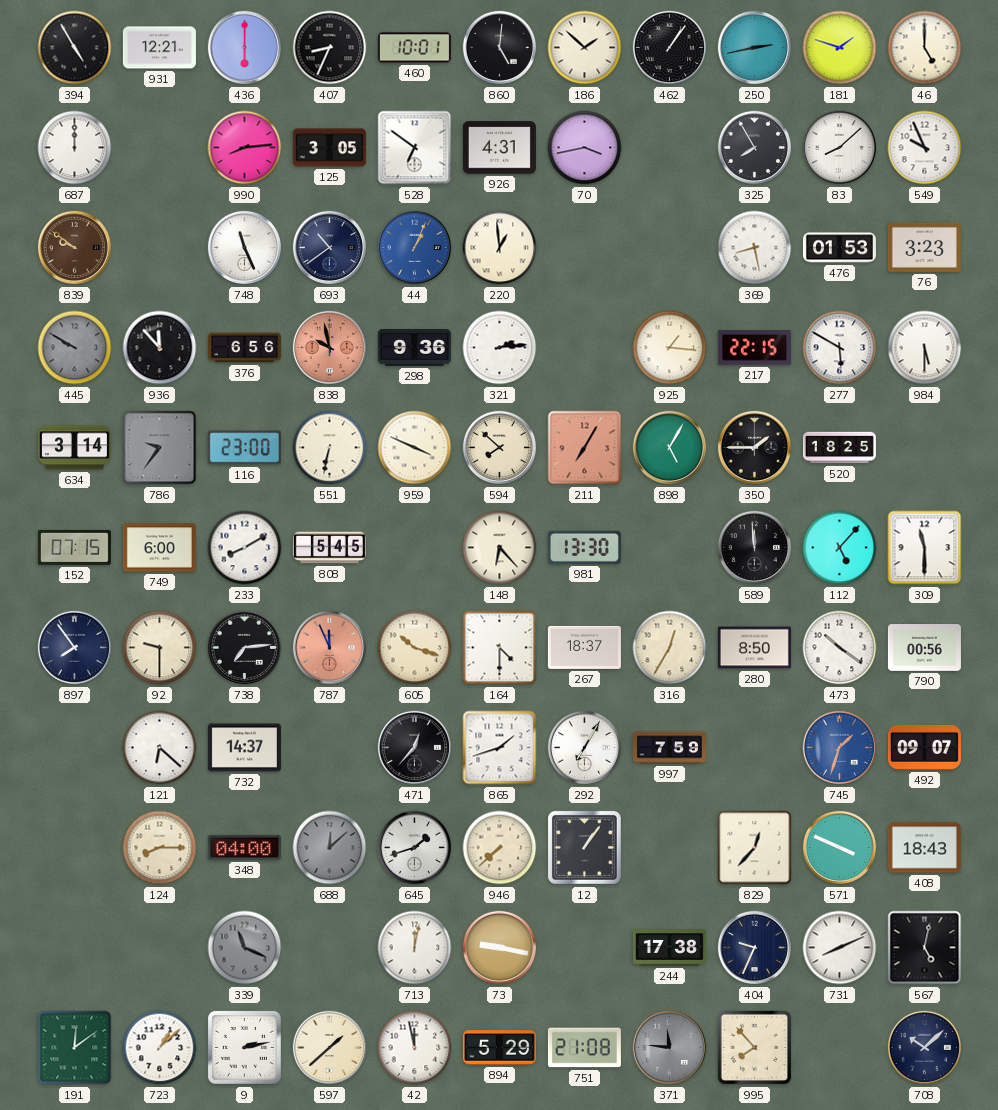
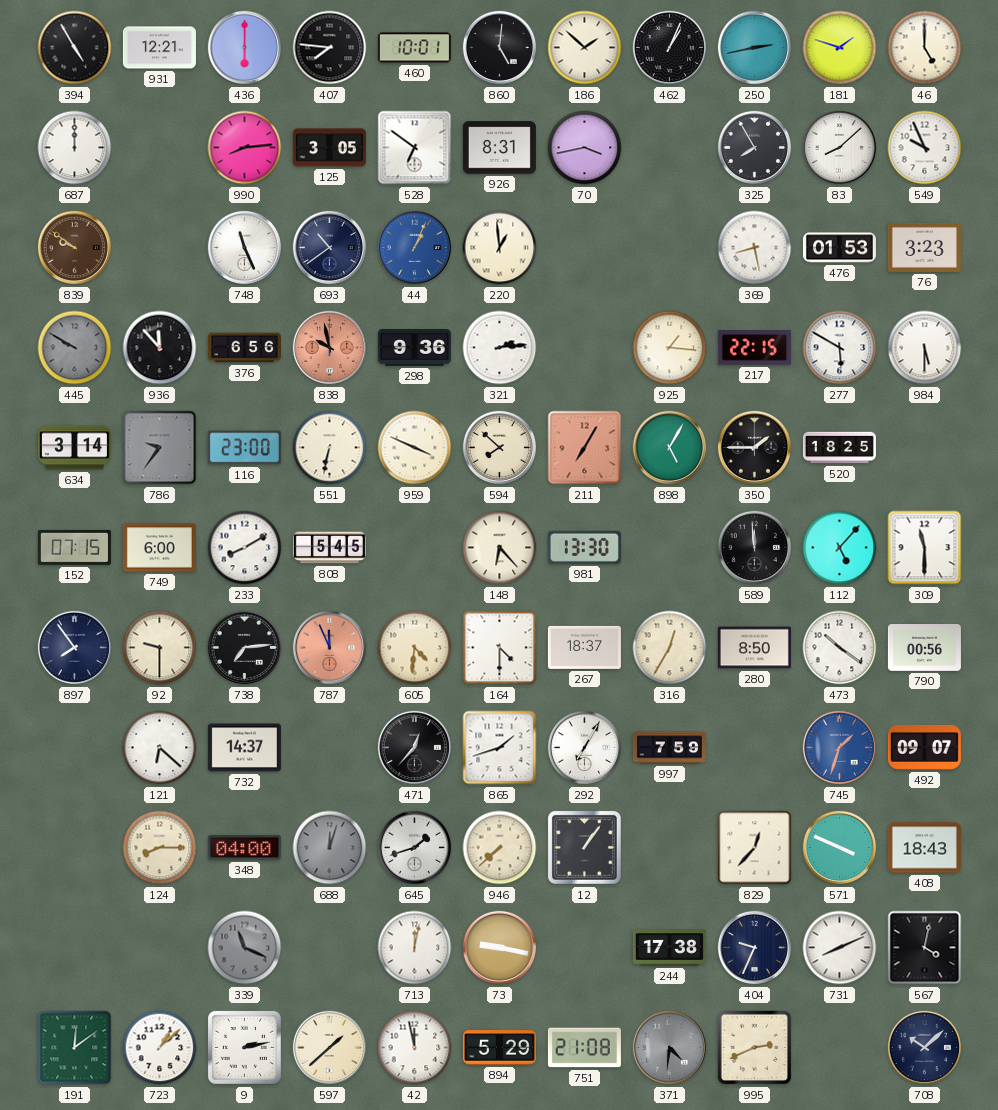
407: 8:34 -> 7:46
462: 1:06 -> 1:04
926: 4:31 -> 8:31
605: 10:18 -> 4:31
688: 12:08 -> 12:03
567: 5:02 -> 4:02
371: 11:46 -> 4:31
995: 7:53 -> 2:41
